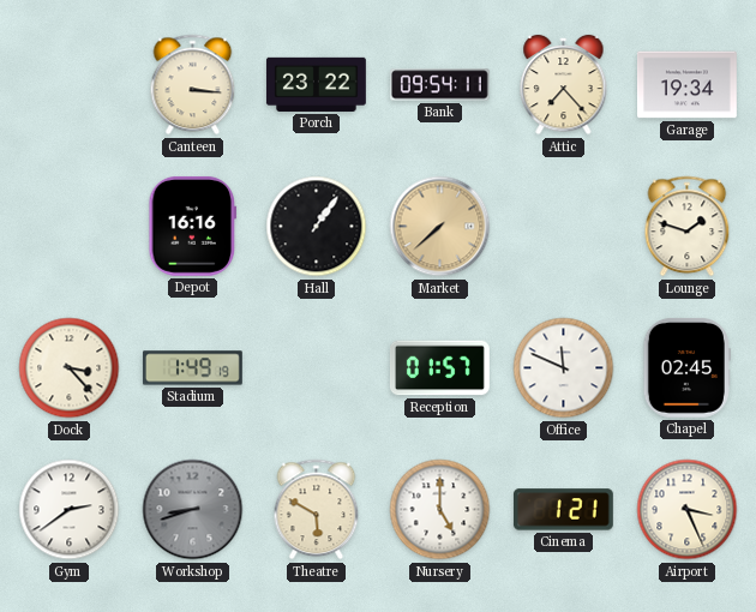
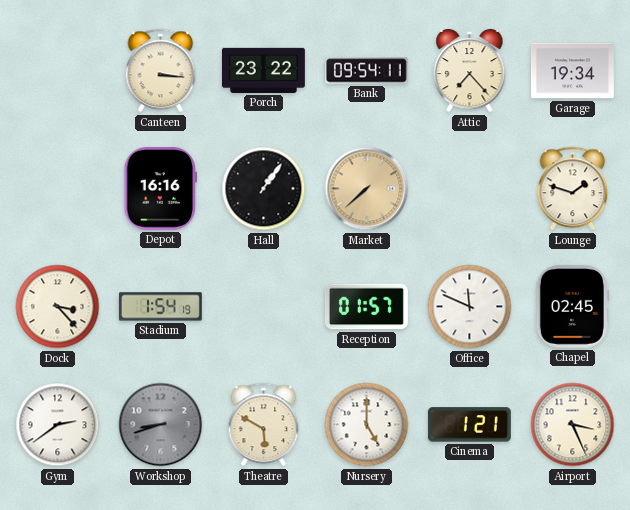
Stadium: 1:49 -> 1:54
